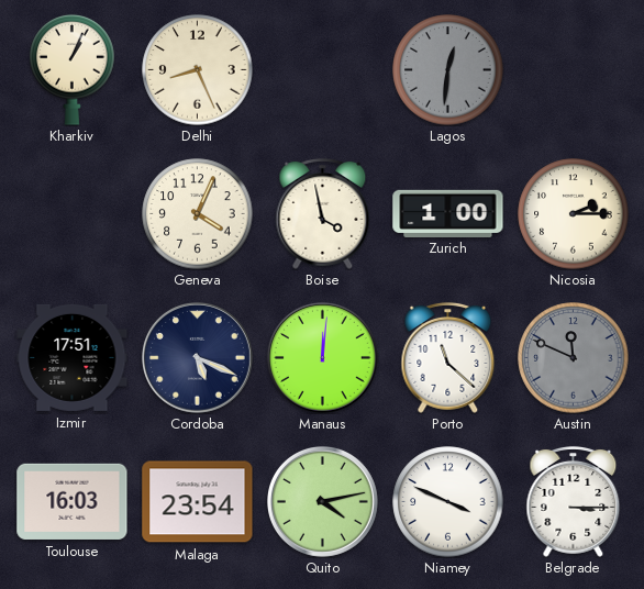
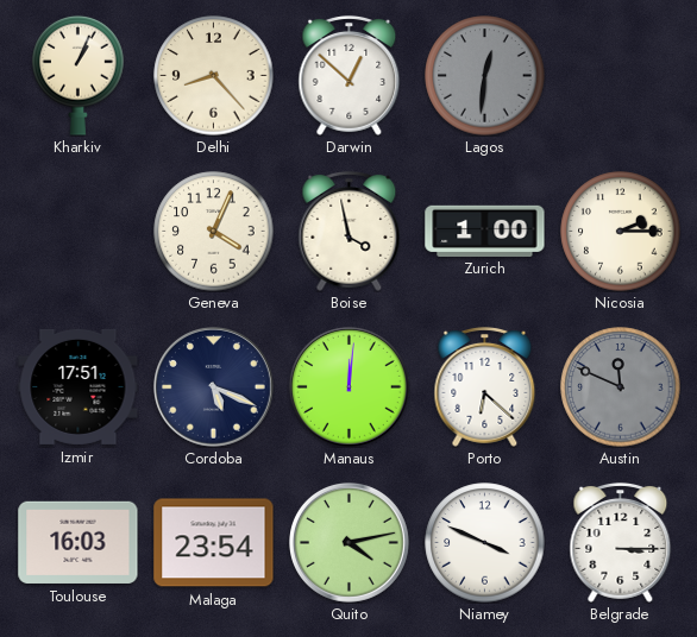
Delhi: 8:26 -> 8:23
Darwin: none -> 12:52
Porto: 11:22 -> 6:22
